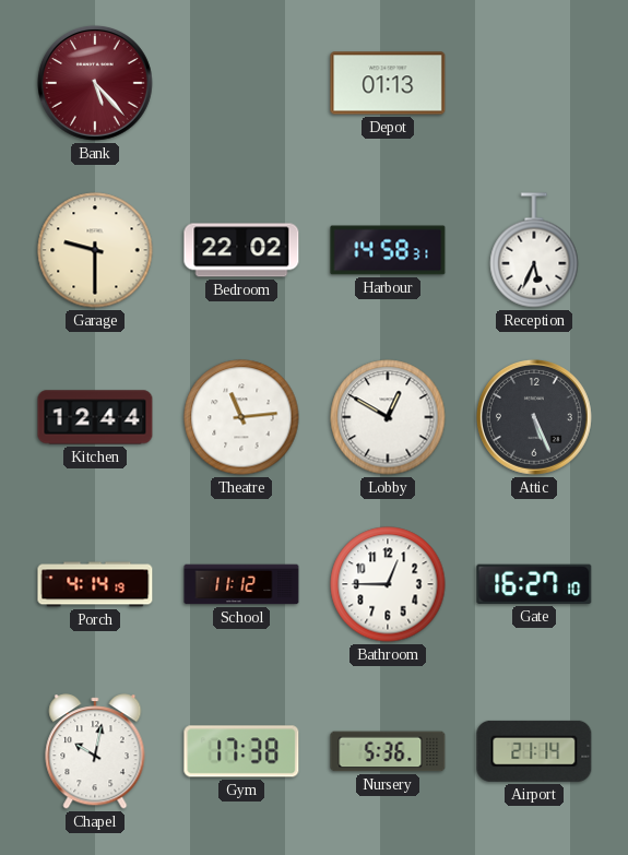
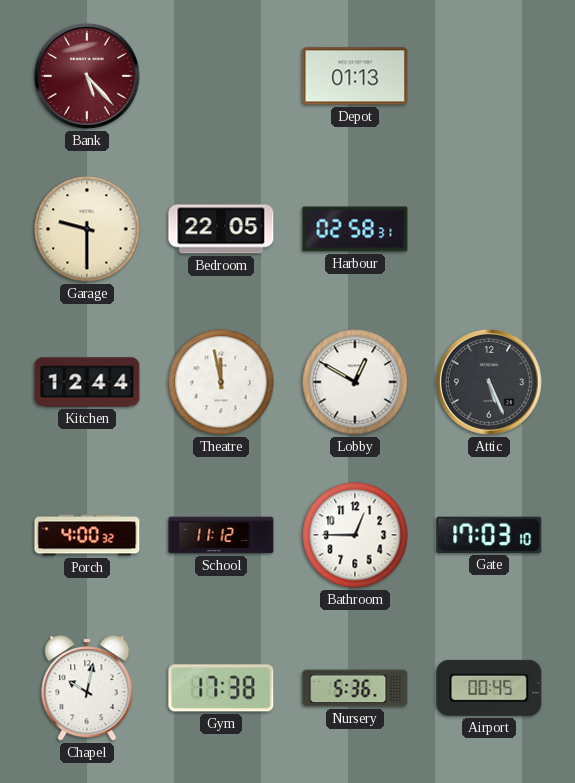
Bedroom: 22:02 -> 22:05
Harbour: 14:58 -> 02:58
Reception: 5:34 -> none
Theatre: 11:14 -> 11:58
Porch: 4:14 -> 4:00
Gate: 16:27 -> 17:03
Airport: 21:14 -> 00:45
